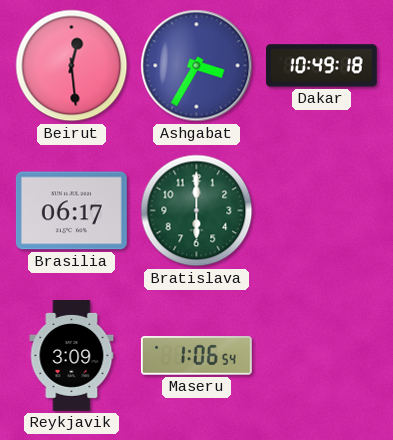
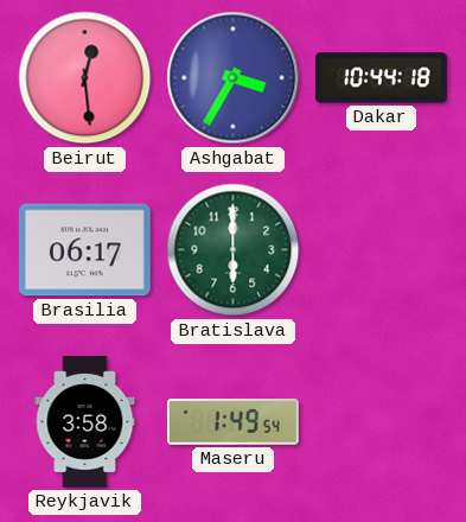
Dakar: 10:49 -> 10:44
Reykjavik: 3:09 -> 3:58
Maseru: 1:06 -> 1:49
